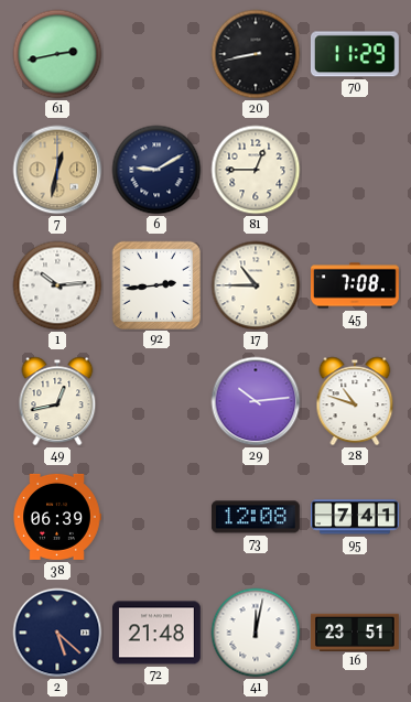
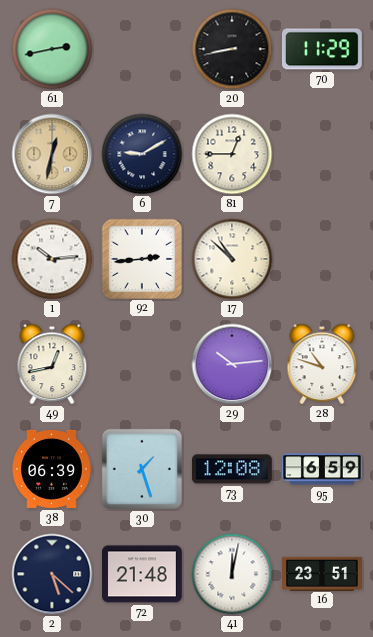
17: 10:45 -> 10:52
45: 7:08 -> none
30: none -> 1:27
95: 7:41 -> 6:59
